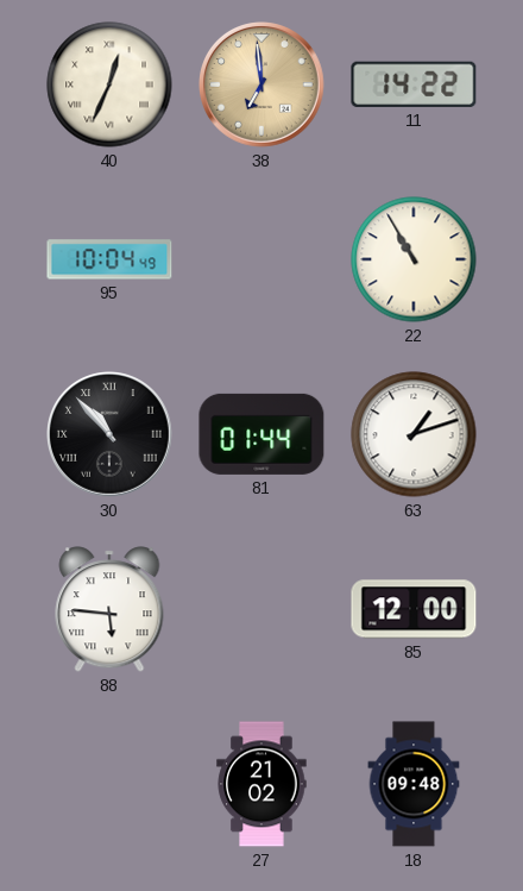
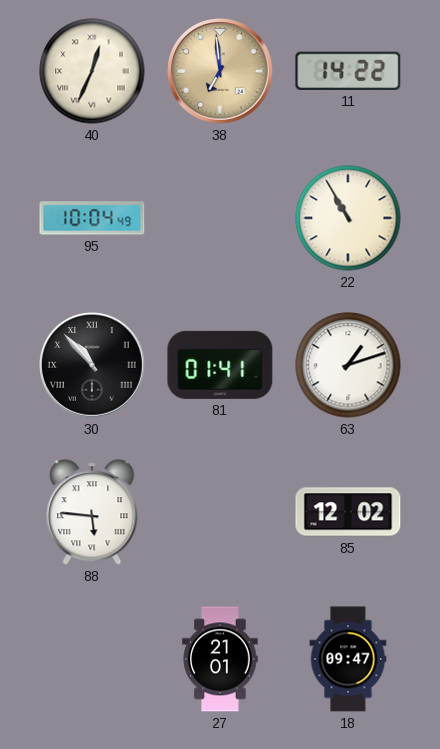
81: 01:44 -> 01:41
85: 12:00 -> 12:02
27: 21:02 -> 21:01
18: 09:48 -> 09:47
